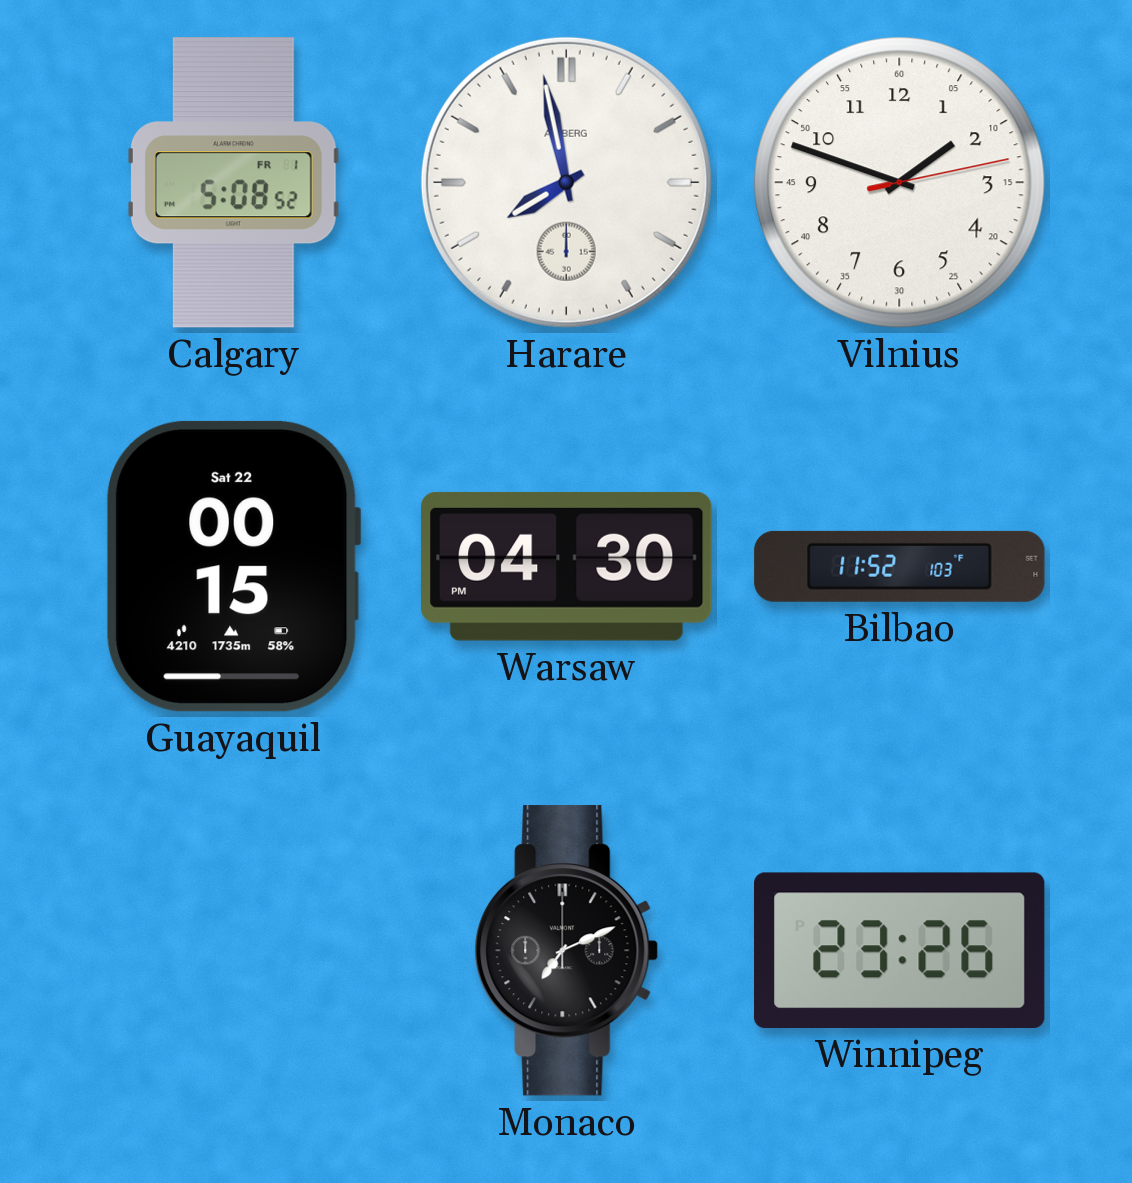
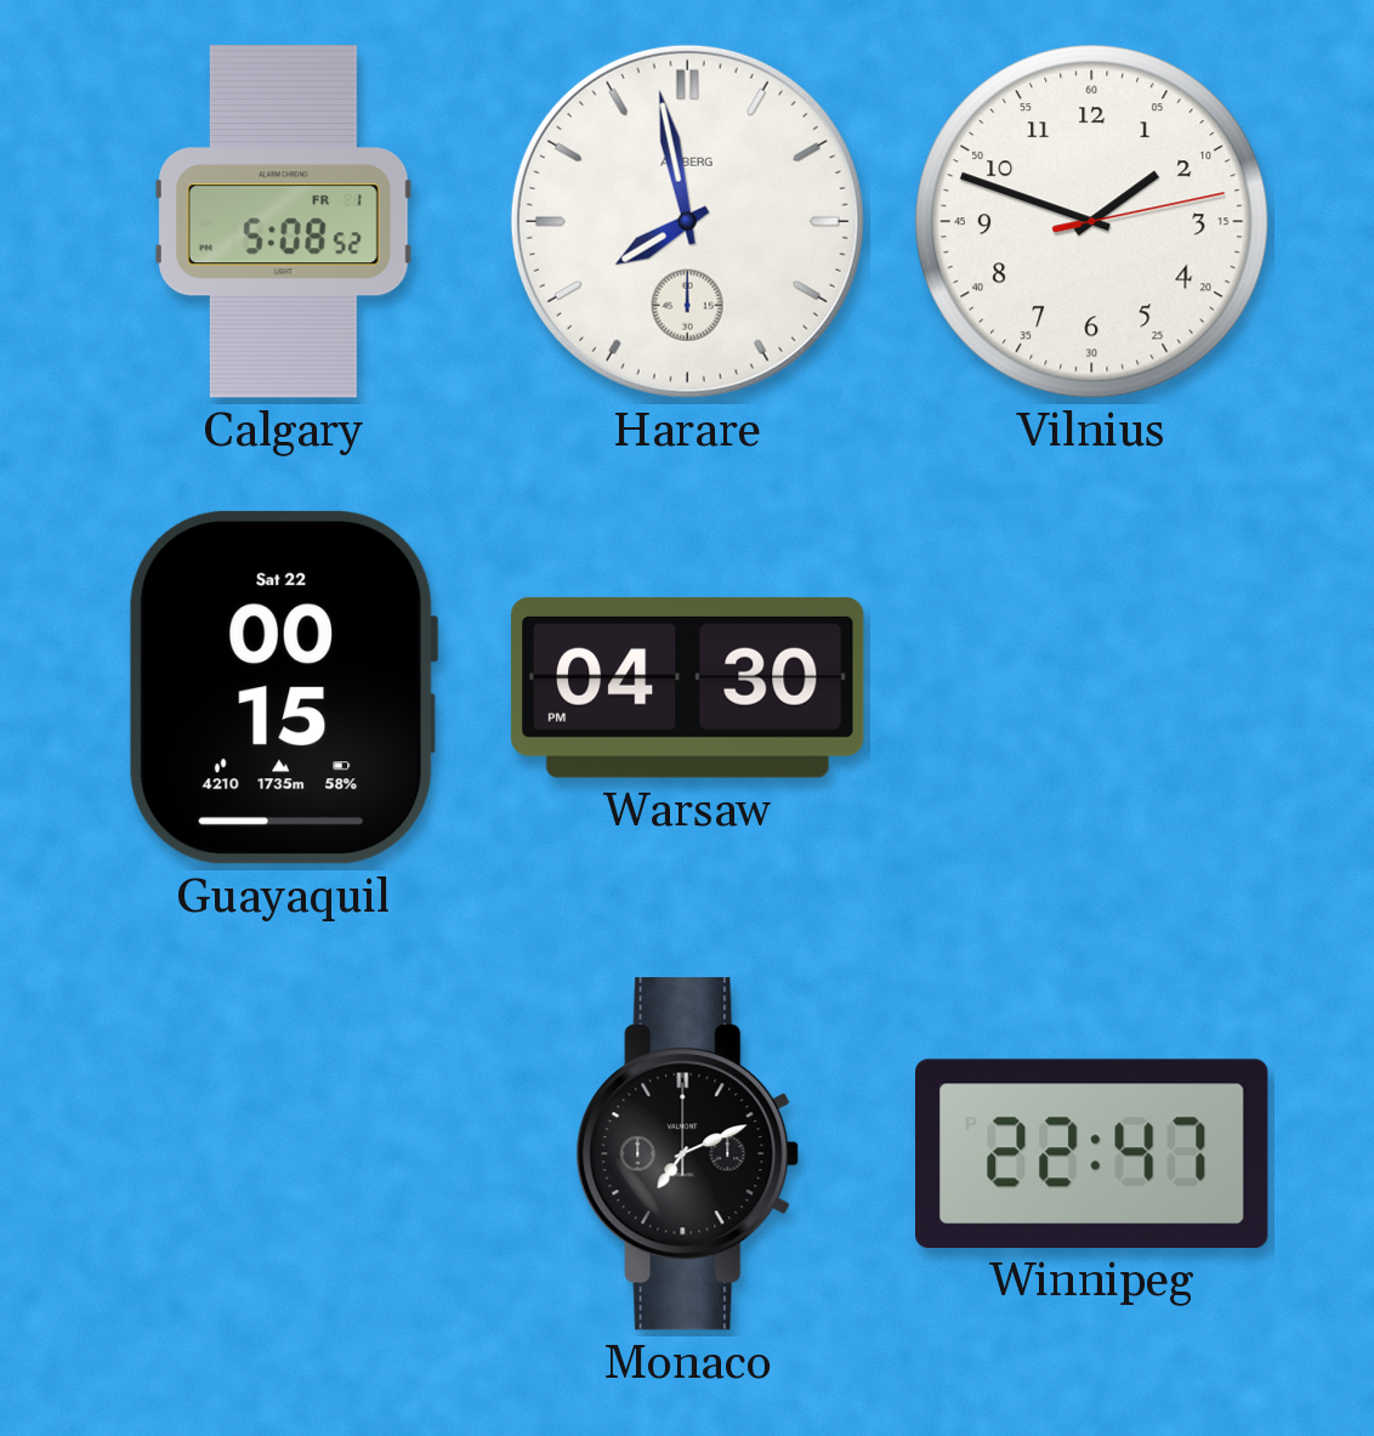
Bilbao: 11:52 -> none
Winnipeg: 23:26 -> 22:47
